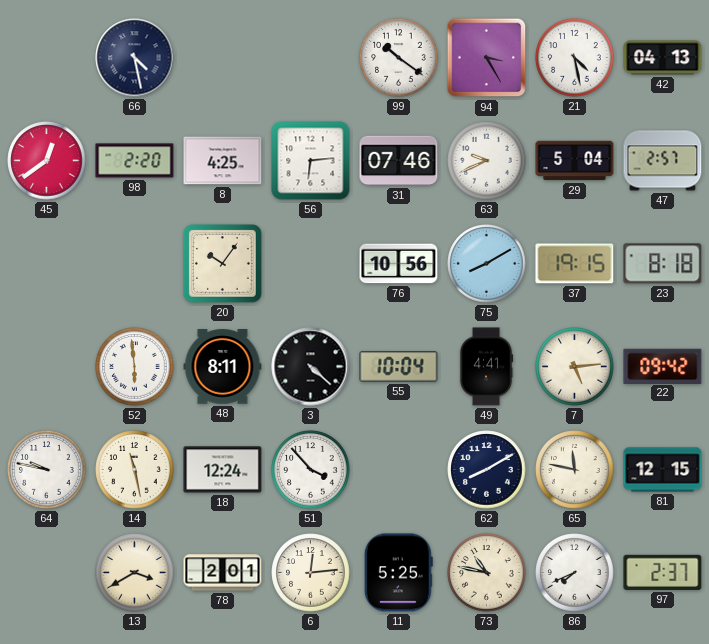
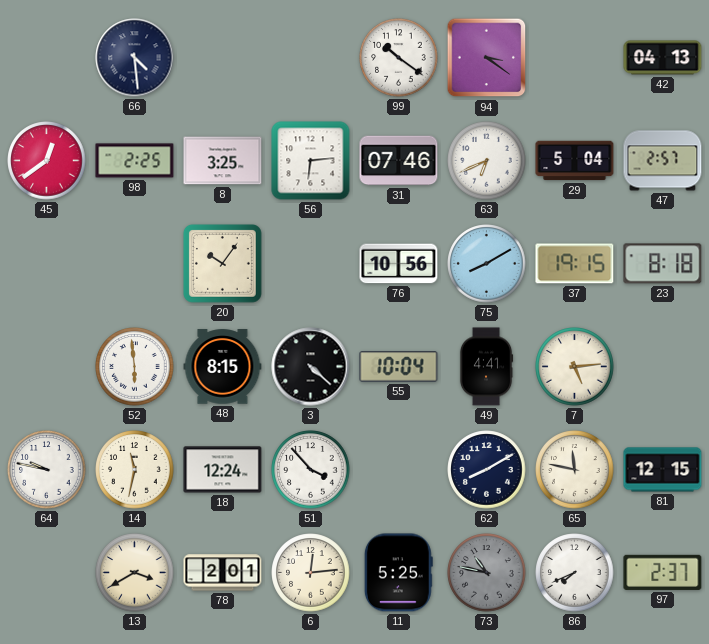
66: 4:28 -> 4:29
94: 3:25 -> 3:21
21: 4:28 -> none
98: 2:20 -> 2:25
8: 4:25 -> 3:25
63: 9:41 -> 6:41
48: 8:11 -> 8:15
22: 09:42 -> none
14: 11:28 -> 11:32
73 dial: cream -> grey
